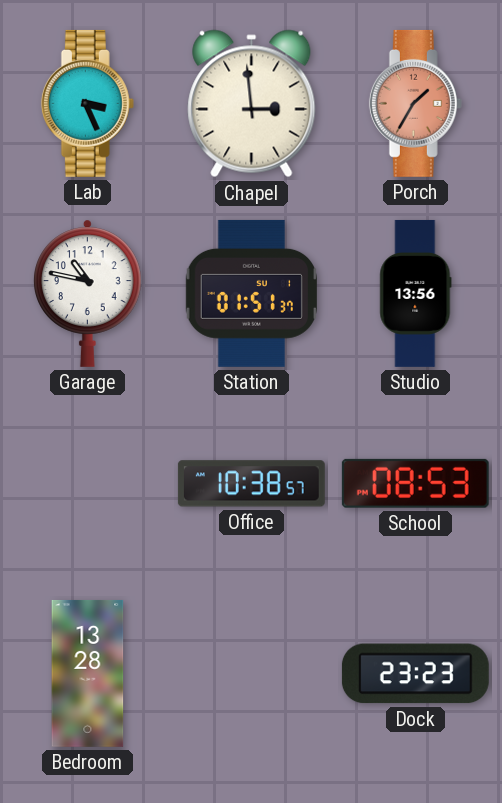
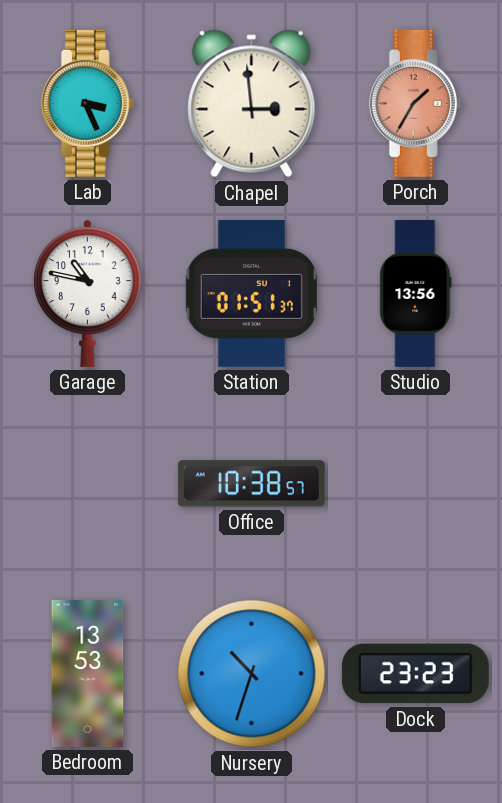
School: 08:53 -> none
Bedroom: 13:28 -> 13:53
Nursery: none -> 10:33
